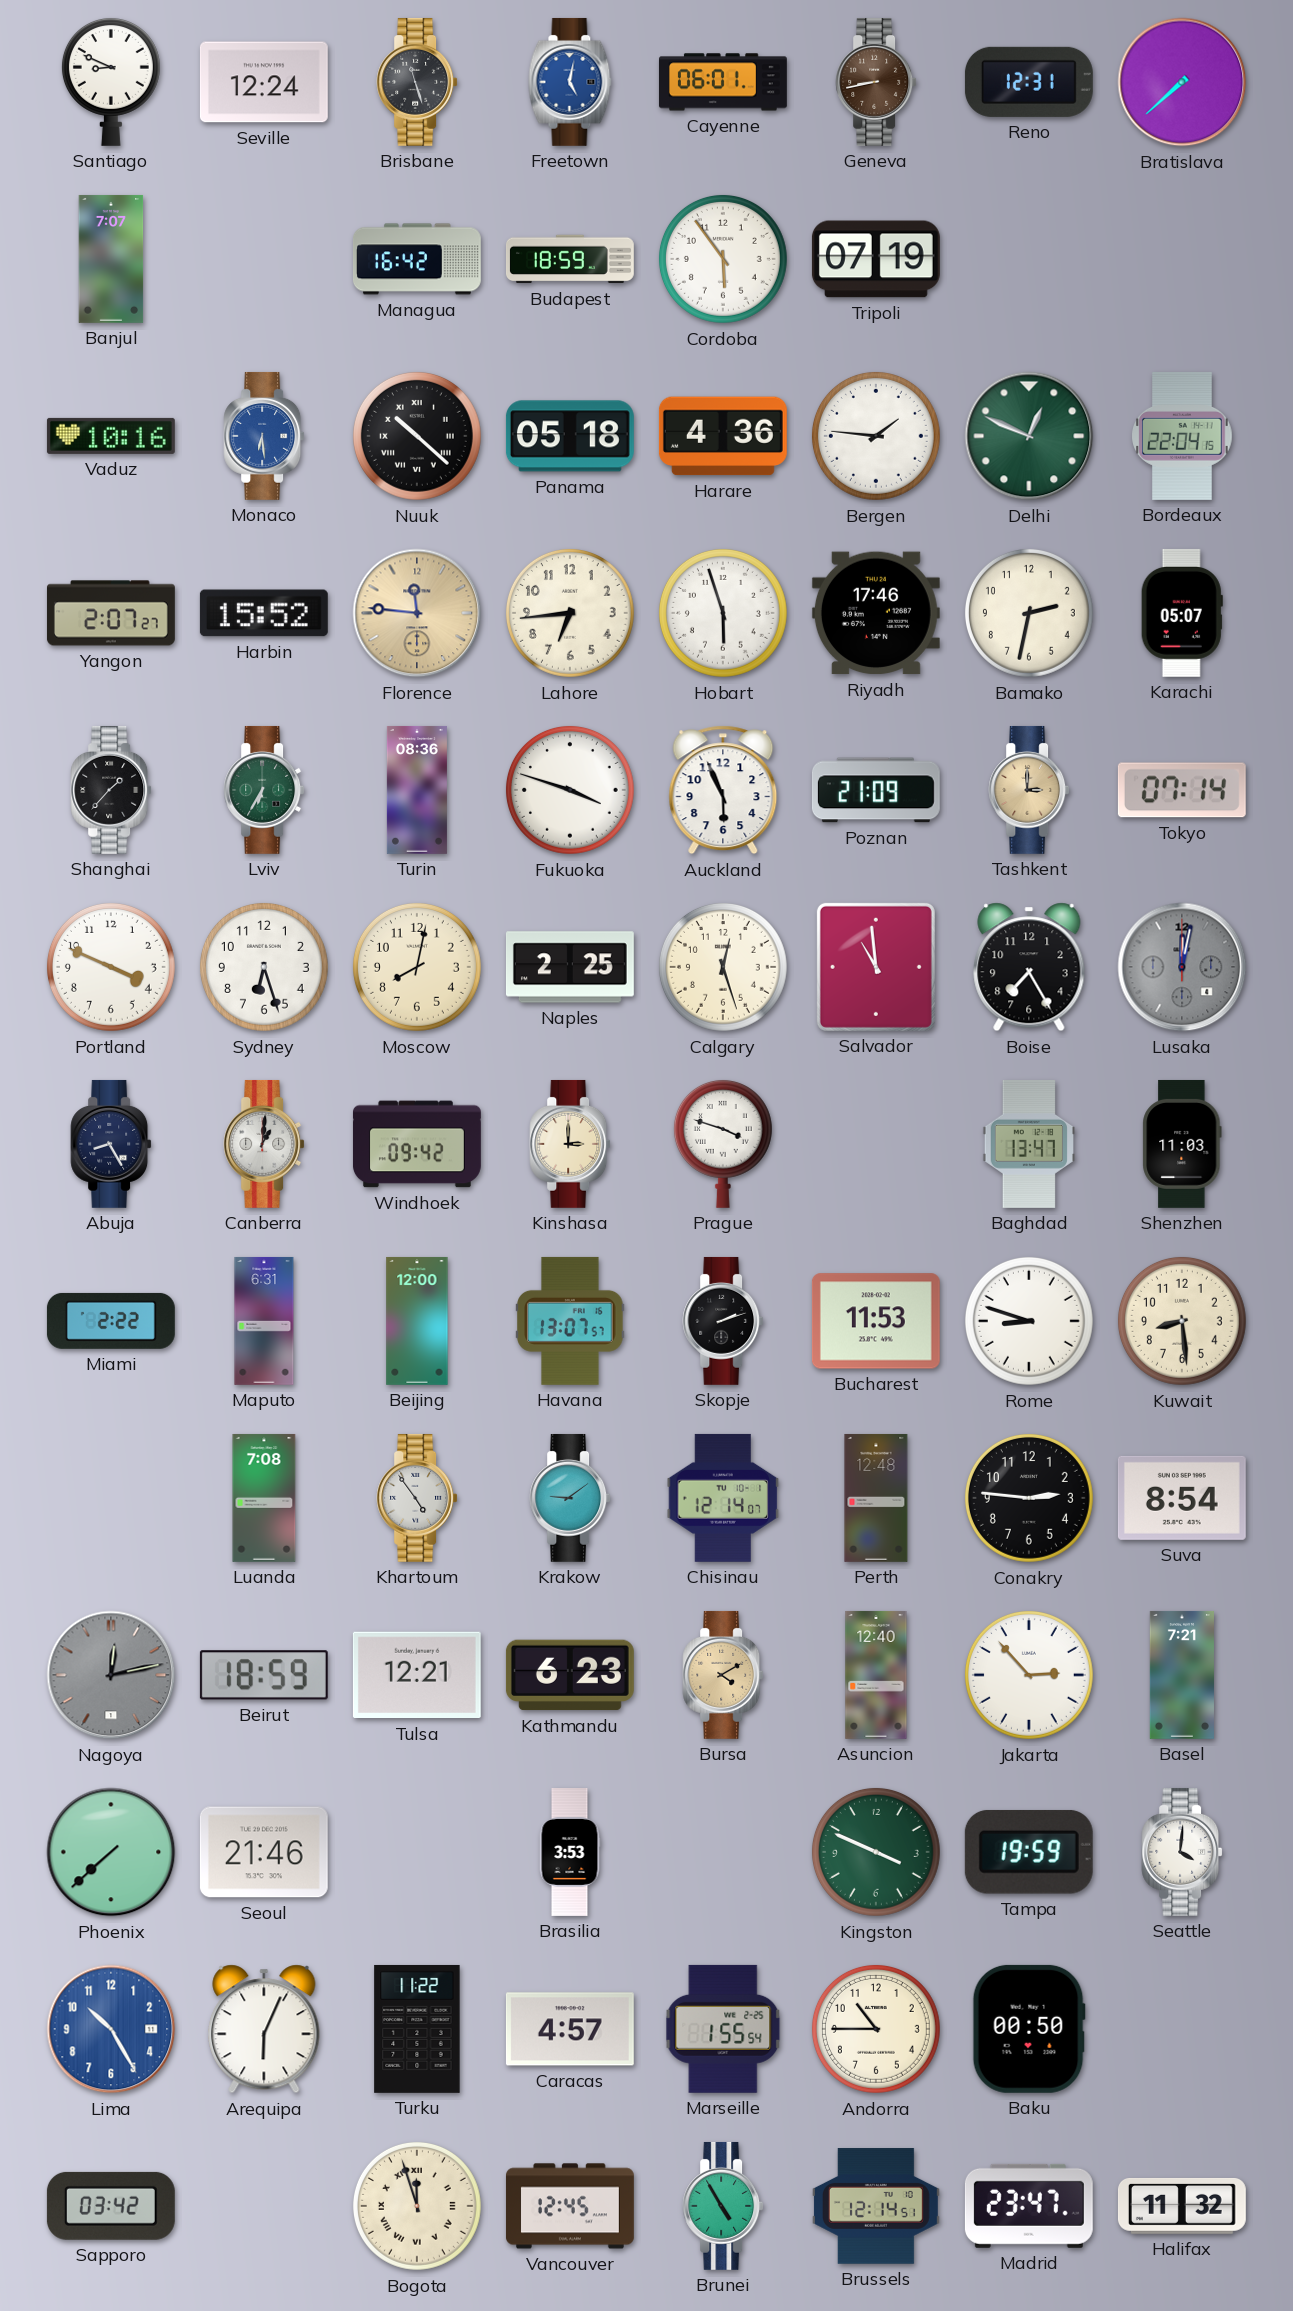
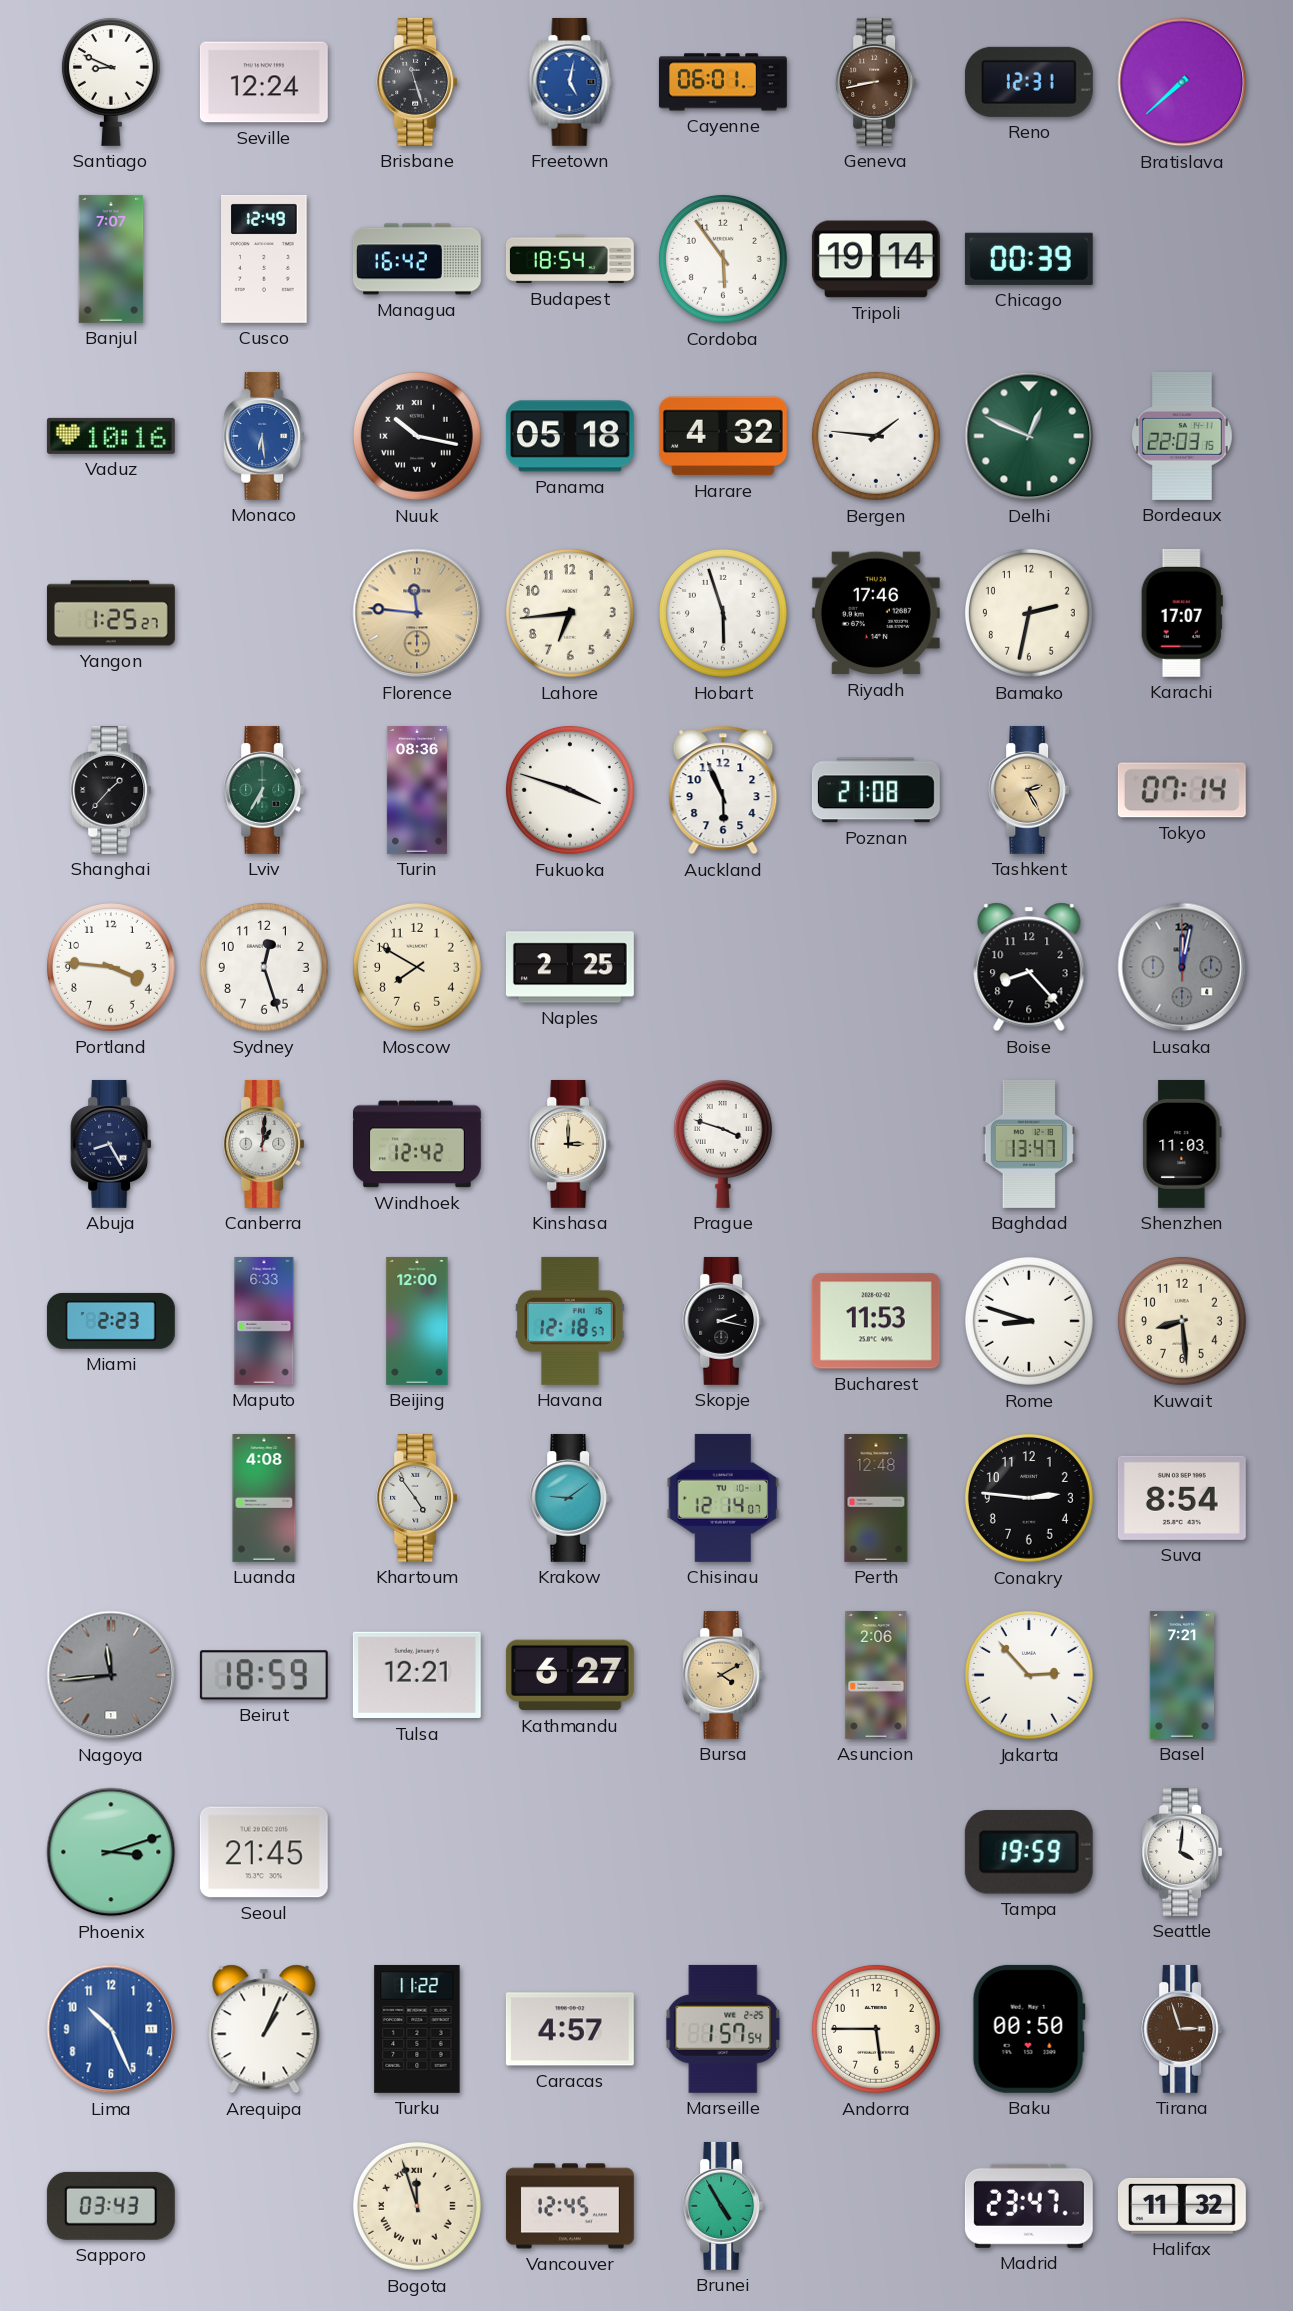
Cusco: none -> 12:49
Budapest: 18:59 -> 18:54
Tripoli: 07:19 -> 19:14
Chicago: none -> 00:39
Nuuk: 10:22 -> 10:17
Harare: 4:36 -> 4:32
Bordeaux: 22:04 -> 22:03
Yangon: 2:07 -> 1:25
Harbin: 15:52 -> none
Karachi: 05:07 -> 17:07
Poznan: 21:09 -> 21:08
Tashkent: 3:00 -> 2:25
Portland: 3:49 -> 3:46
Sydney: 6:27 -> 12:27
Moscow: 8:02 -> 7:50
Calgary: 12:27 -> none
Salvador: 10:59 -> none
Boise: 7:25 -> 8:23
Windhoek: 09:42 -> 12:42
Miami: 2:22 -> 2:23
Maputo: 6:31 -> 6:33
Havana: 13:07 -> 12:18
Skopje: 2:12 -> 2:17
Luanda: 7:08 -> 4:08
Nagoya: 12:13 -> 11:44
Kathmandu: 6:23 -> 6:27
Asuncion: 12:40 -> 2:06
Phoenix: 7:38 -> 3:12
Seoul: 21:46 -> 21:45
Brasilia: 3:53 -> none
Kingston: 3:49 -> none
Lima: 10:25 -> 10:26
Arequipa: 6:04 -> 1:04
Marseille: 1:55 -> 1:57
Andorra: 10:45 -> 5:45
Tirana: none -> 2:57
Sapporo: 03:42 -> 03:43
Brussels: 12:14 -> none
